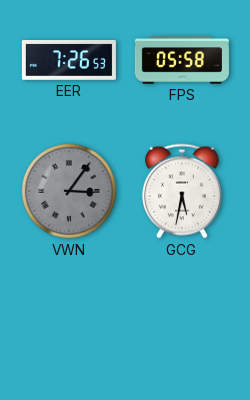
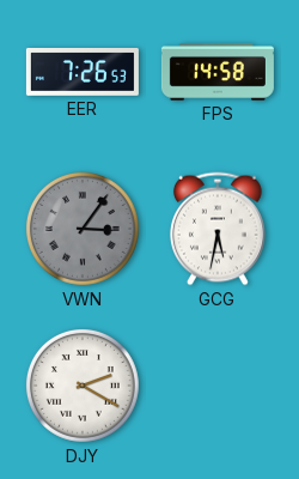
FPS: 05:58 -> 14:58
DJY: none -> 2:20
